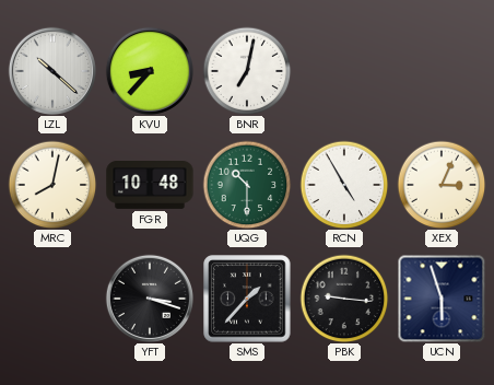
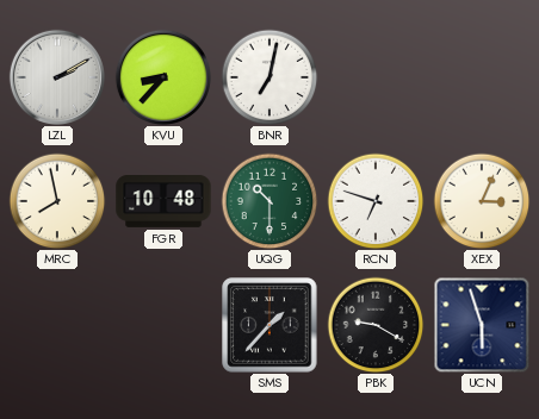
LZL: 10:22 -> 2:10
MRC: 8:02 -> 7:58
RCN: 4:55 -> 6:48
YFT: 3:18 -> none
PBK: 9:16 -> 9:20
